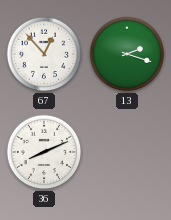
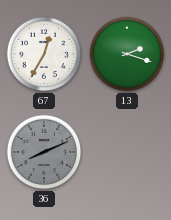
67: 12:53 -> 12:35
36 dial: white -> grey
